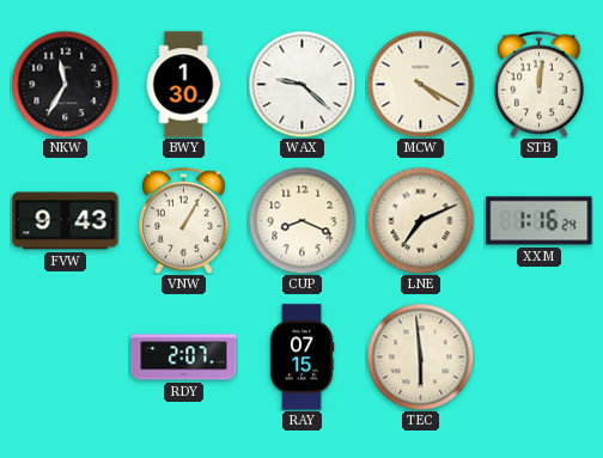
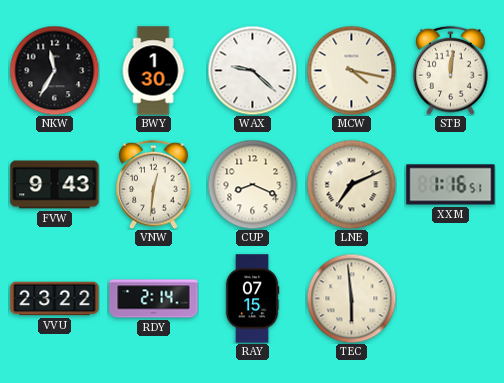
MCW: 4:20 -> 4:17
VNW: 1:05 -> 12:31
XXM: 1:16:24 -> 1:16:51
VVU: none -> 23:22
RDY: 2:07 -> 2:14
